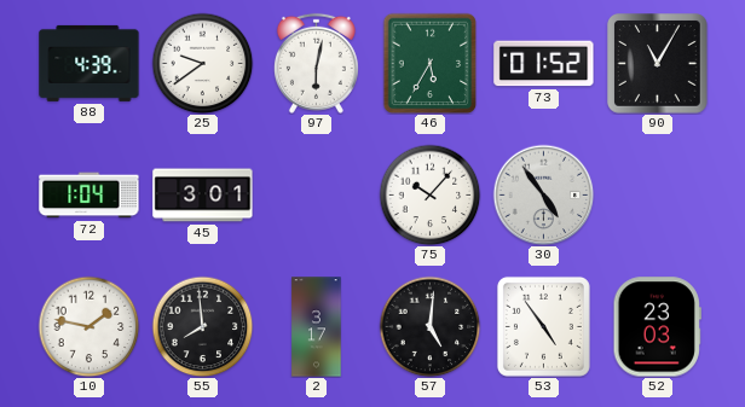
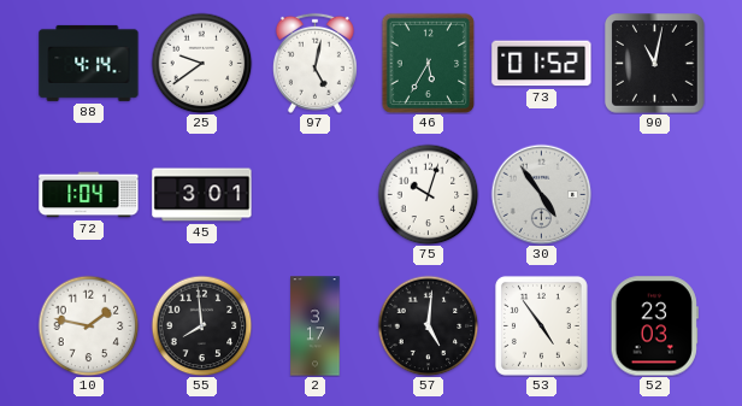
88: 4:39 -> 4:14
97: 6:02 -> 5:02
90: 11:05 -> 11:02
75: 10:07 -> 10:03
